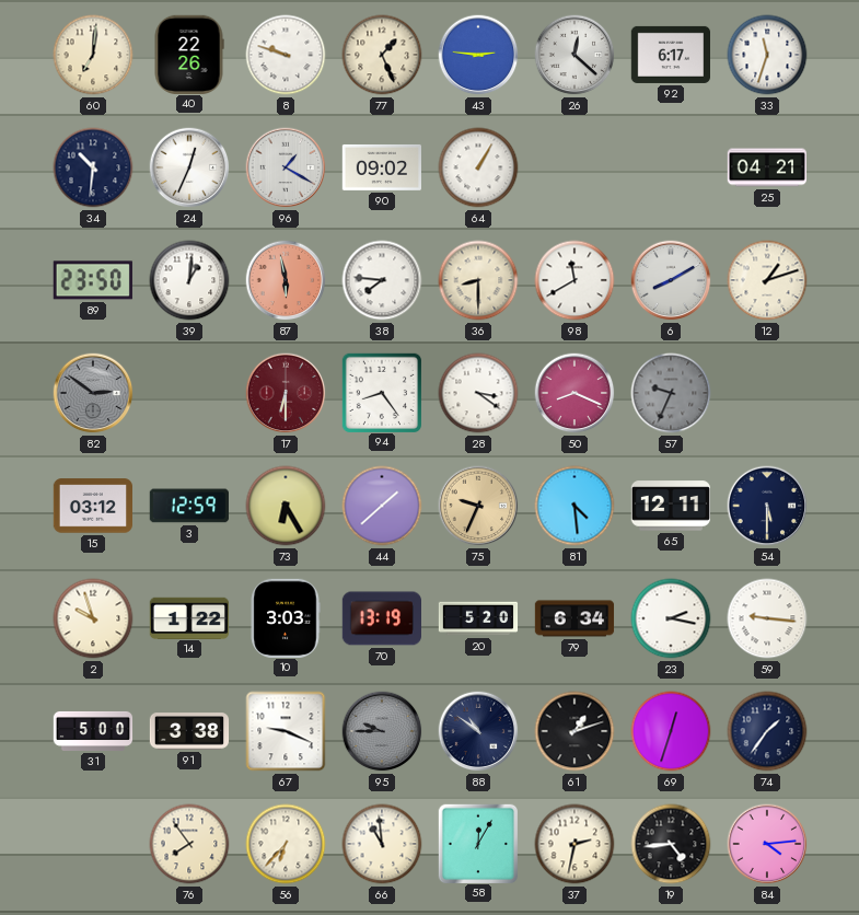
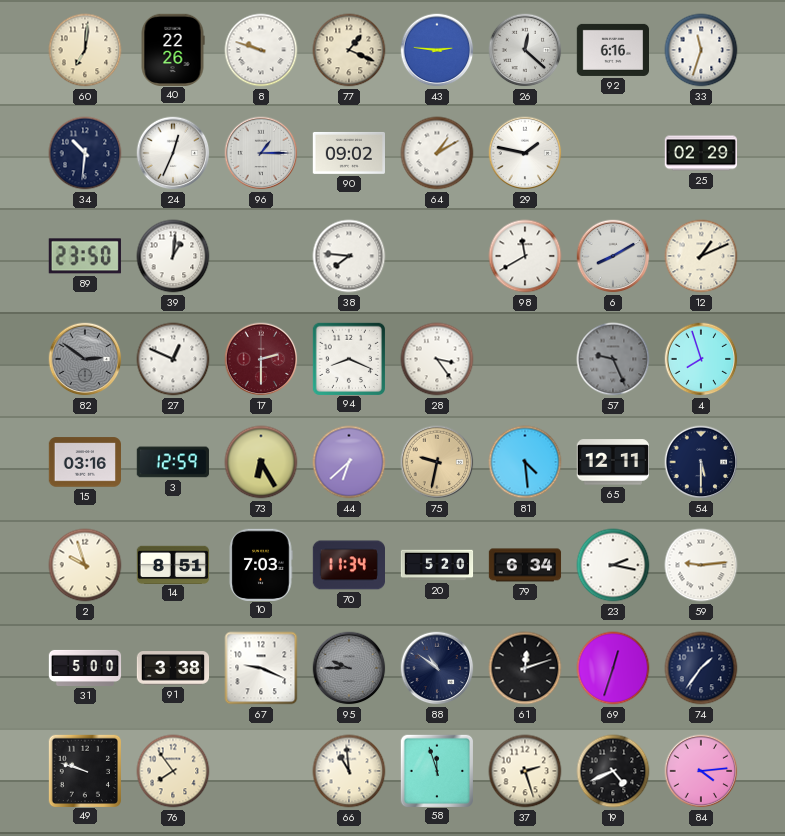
77: 1:26 -> 1:19
92: 6:17 -> 6:16
96: 1:20 -> 1:15
64: 1:05 -> 1:10
29: none -> 1:47
25: 04:21 -> 02:29
87: 5:58 -> none
36: 8:30 -> none
12: 1:12 -> 1:11
27: none -> 12:49
17: 6:30 -> 2:30
94: 8:24 -> 8:19
28: 3:21 -> 3:24
50: 8:19 -> none
57: 9:34 -> 9:26
4: none -> 7:57
15: 03:12 -> 03:16
44: 1:38 -> 6:38
75: 9:34 -> 9:32
14: 1:22 -> 8:51
10: 3:03 -> 7:03
70: 13:19 -> 11:34
59: 9:16 -> 9:14
61: 1:12 -> 12:12
49: none -> 9:48
56: 6:37 -> none
58: 12:05 -> 11:57
37: 2:32 -> 2:27
19: 4:44 -> 4:41
